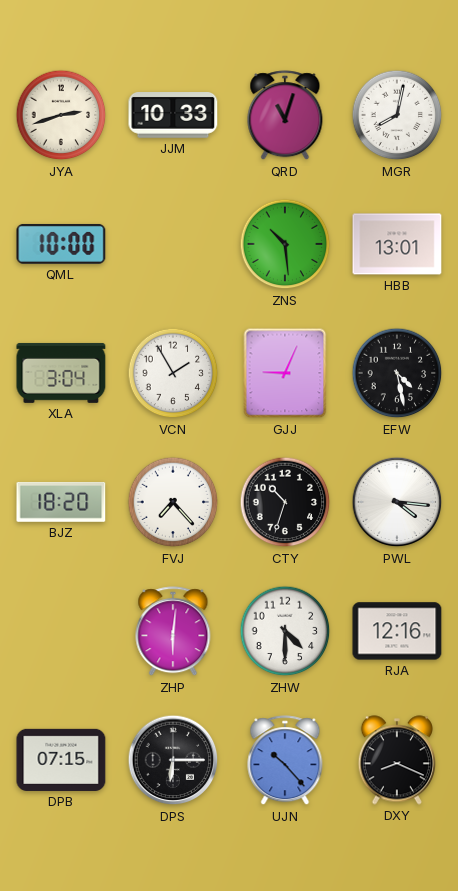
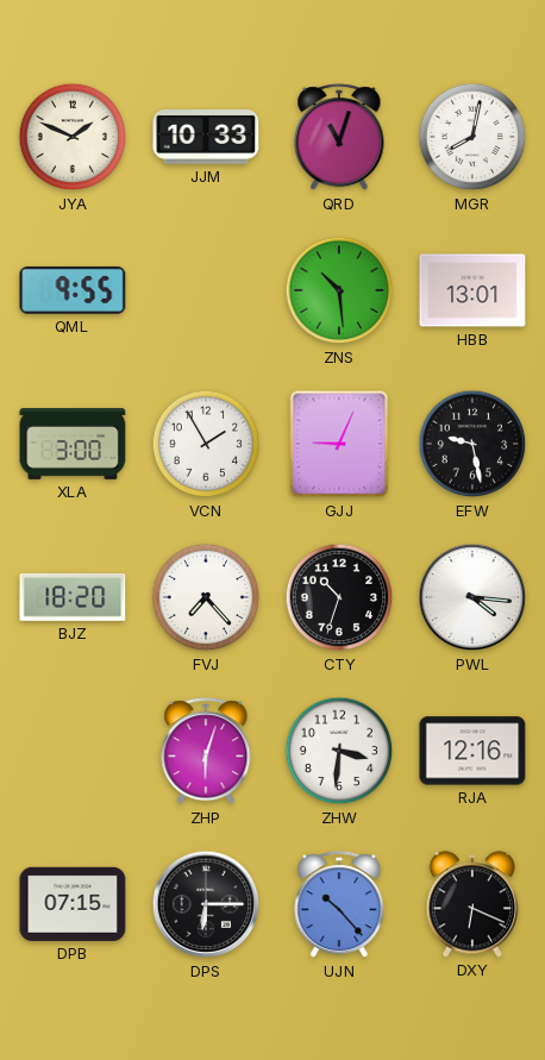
JYA: 2:42 -> 1:49
QML: 10:00 -> 9:55
XLA: 3:04 -> 3:00
EFW: 4:28 -> 9:28
ZHP: 6:01 -> 6:03
ZHW: 4:30 -> 3:31
DXY: 8:19 -> 6:19
